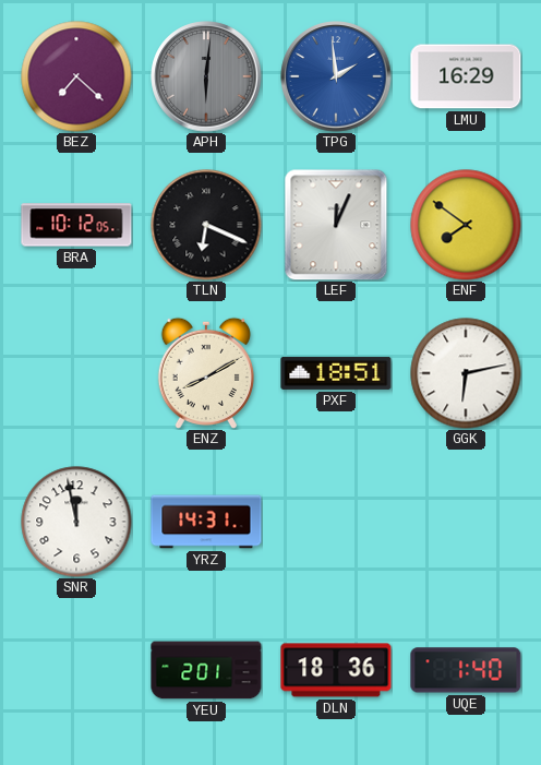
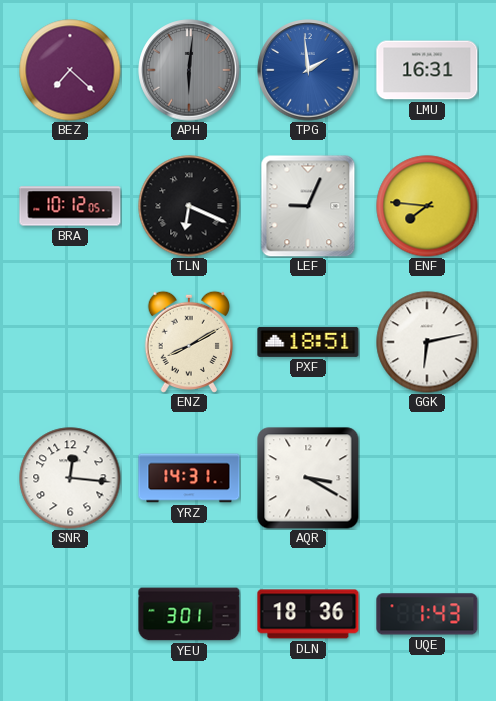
LMU: 16:29 -> 16:31
LEF: 12:04 -> 9:04
ENF: 7:51 -> 7:46
SNR: 11:58 -> 12:16
AQR: none -> 3:20
YEU: 2:01 -> 3:01
UQE: 1:40 -> 1:43
